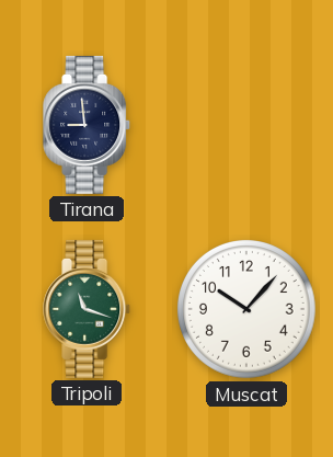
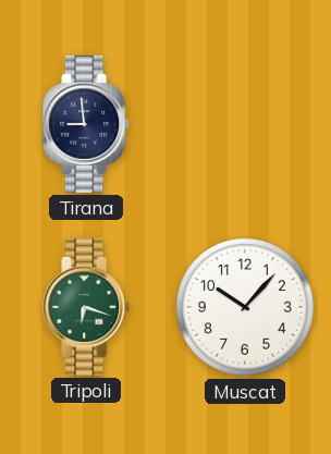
Tripoli: 11:18 -> 6:18
